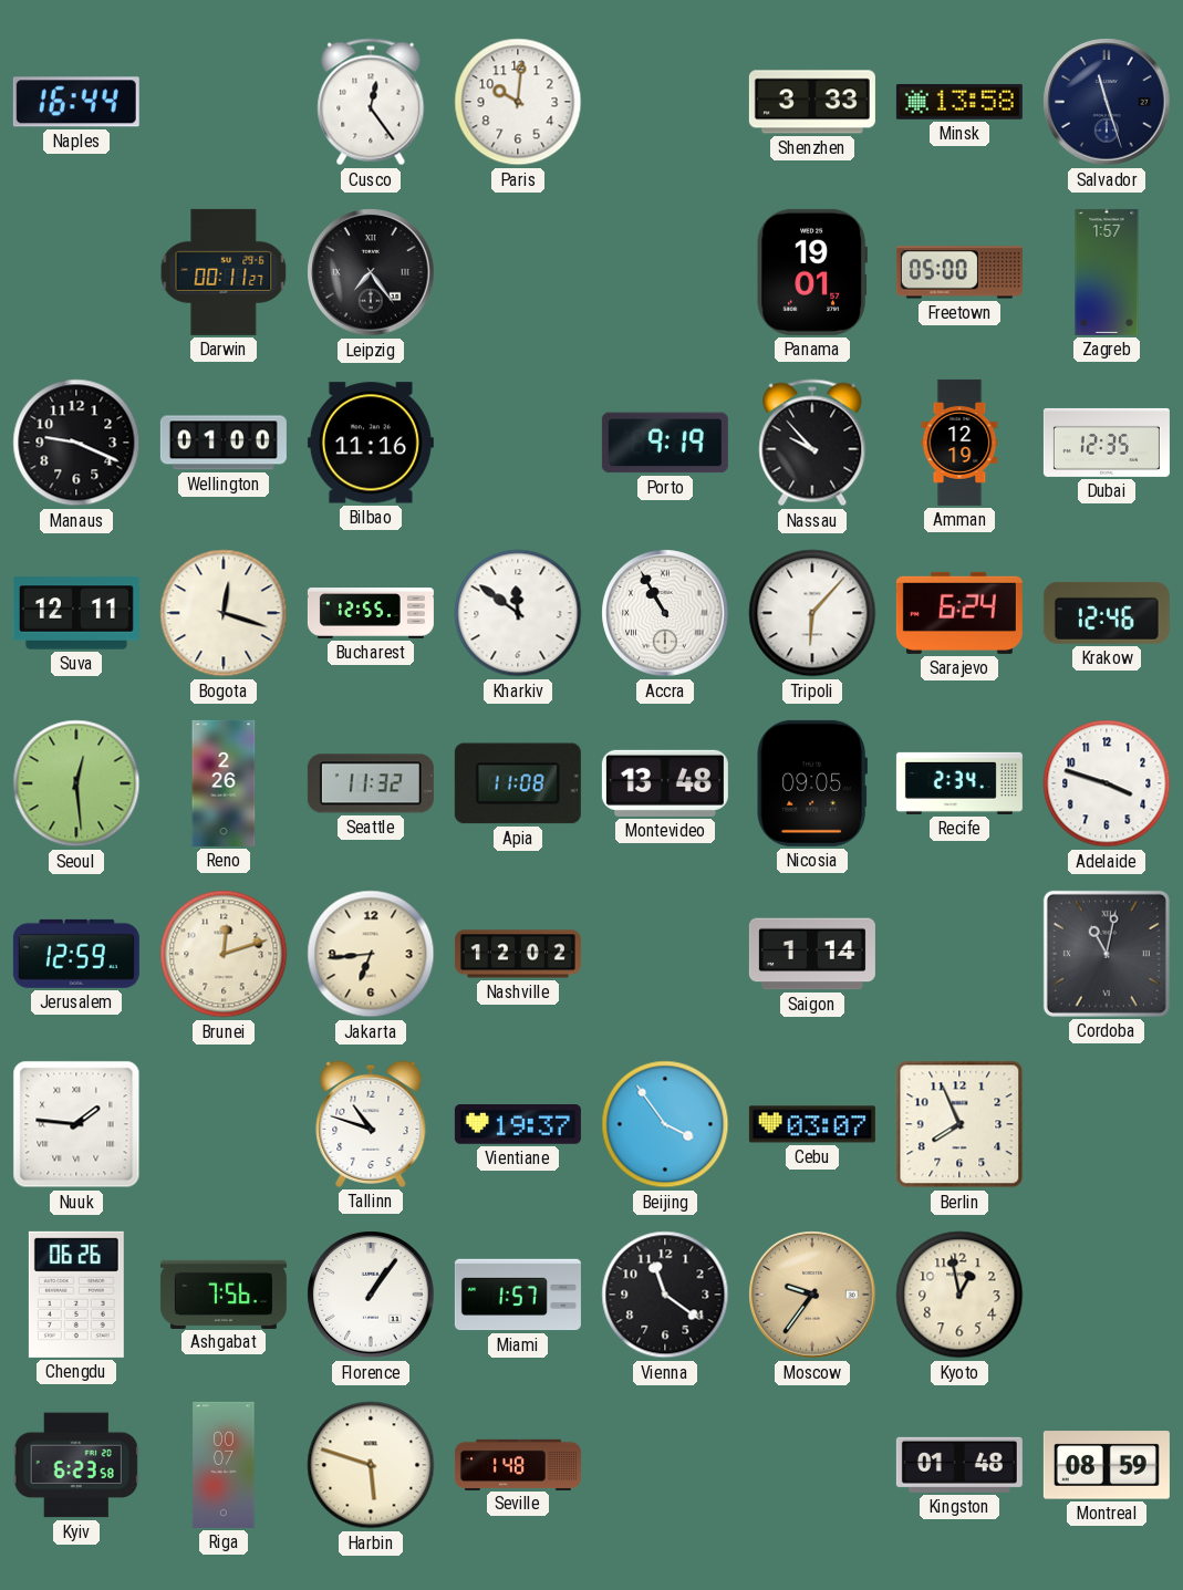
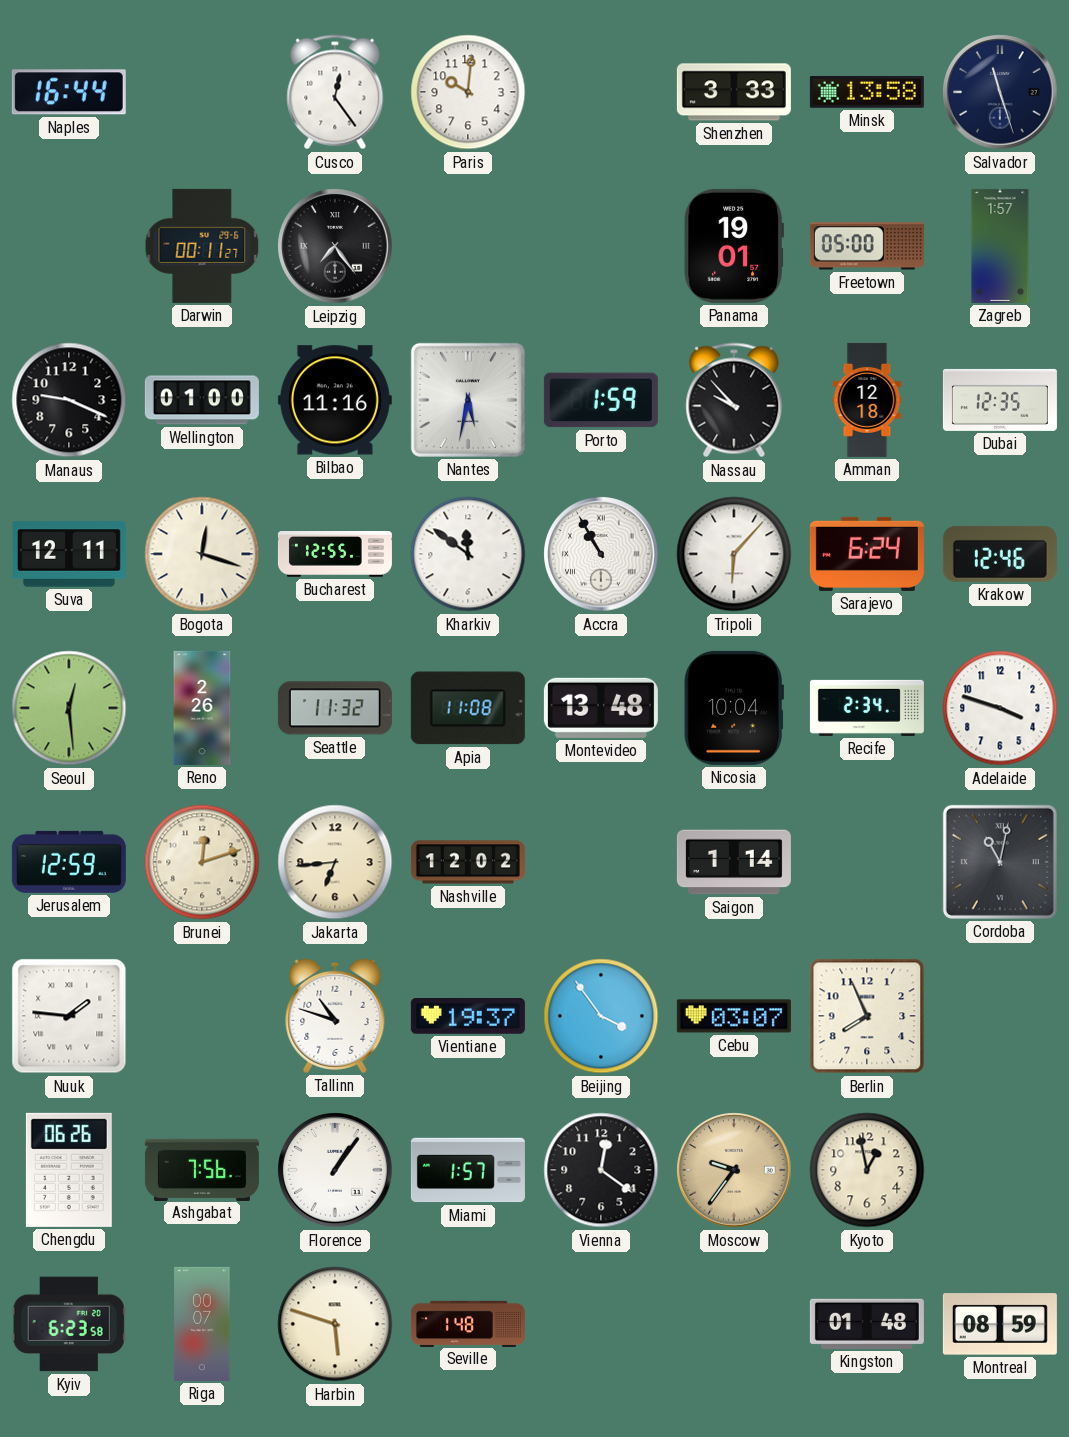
Nantes: none -> 5:32
Porto: 9:19 -> 1:59
Amman: 12:19 -> 12:18
Nicosia: 09:05 -> 10:04
Vienna: 11:21 -> 12:21
